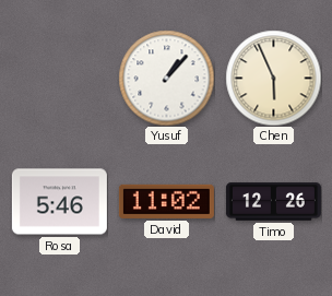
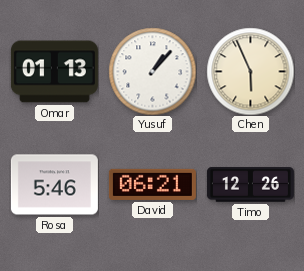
Omar: none -> 01:13
David: 11:02 -> 06:21
